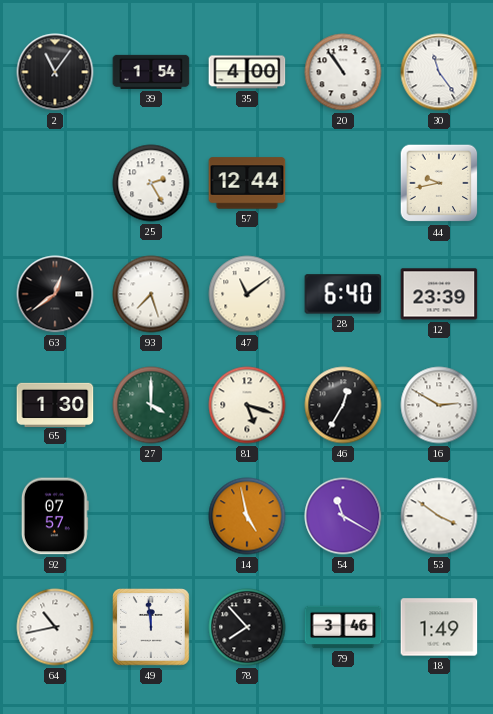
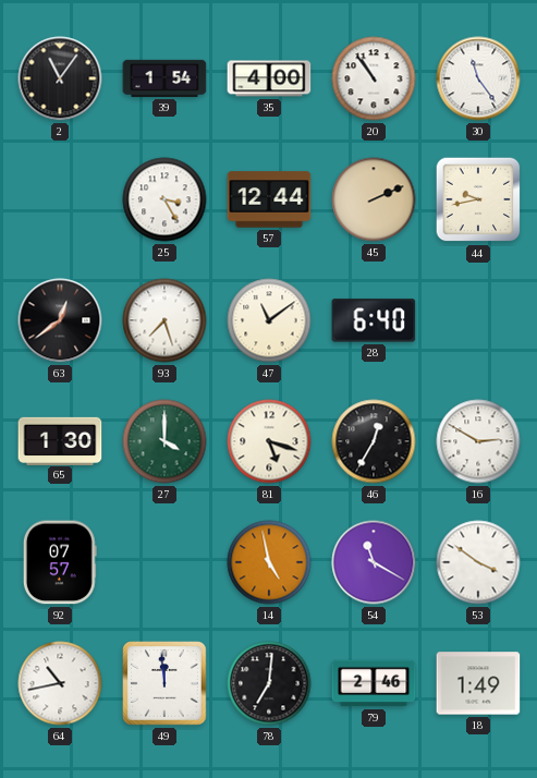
25: 2:25 -> 3:25
45: none -> 2:11
12: 23:39 -> none
78: 7:53 -> 7:01
79: 3:46 -> 2:46
